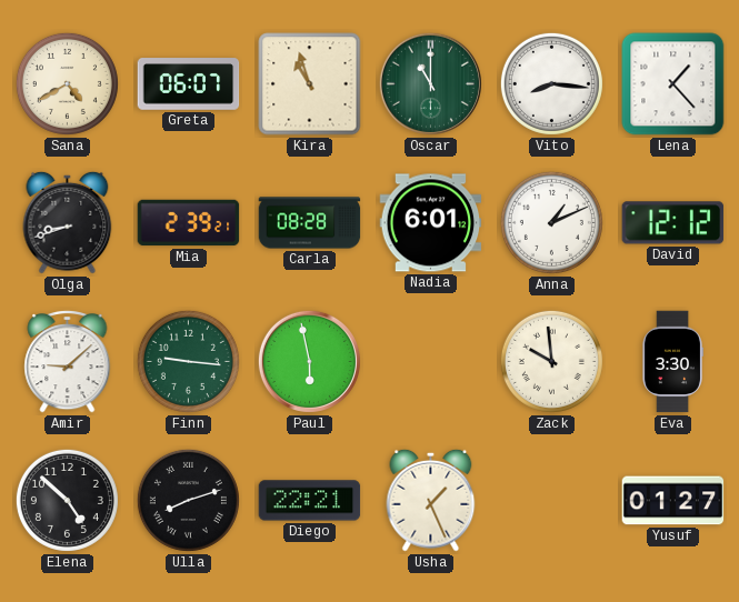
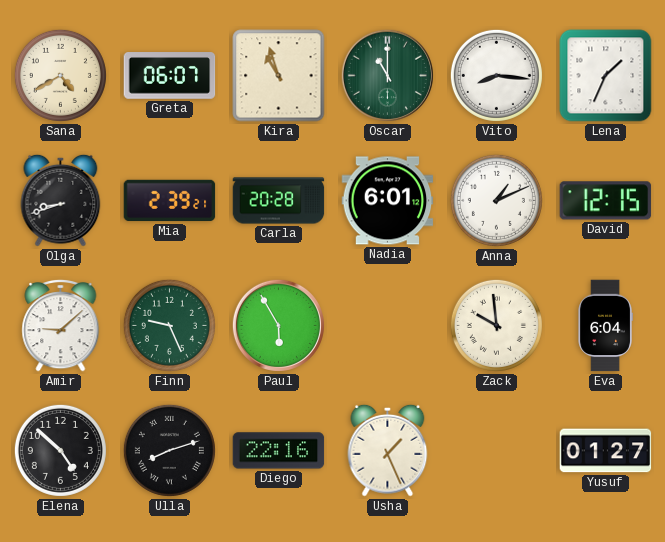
Lena: 1:23 -> 1:34
Carla: 08:28 -> 20:28
David: 12:12 -> 12:15
Finn: 9:16 -> 9:26
Paul: 5:58 -> 5:55
Eva: 3:30 -> 6:04
Diego: 22:21 -> 22:16
